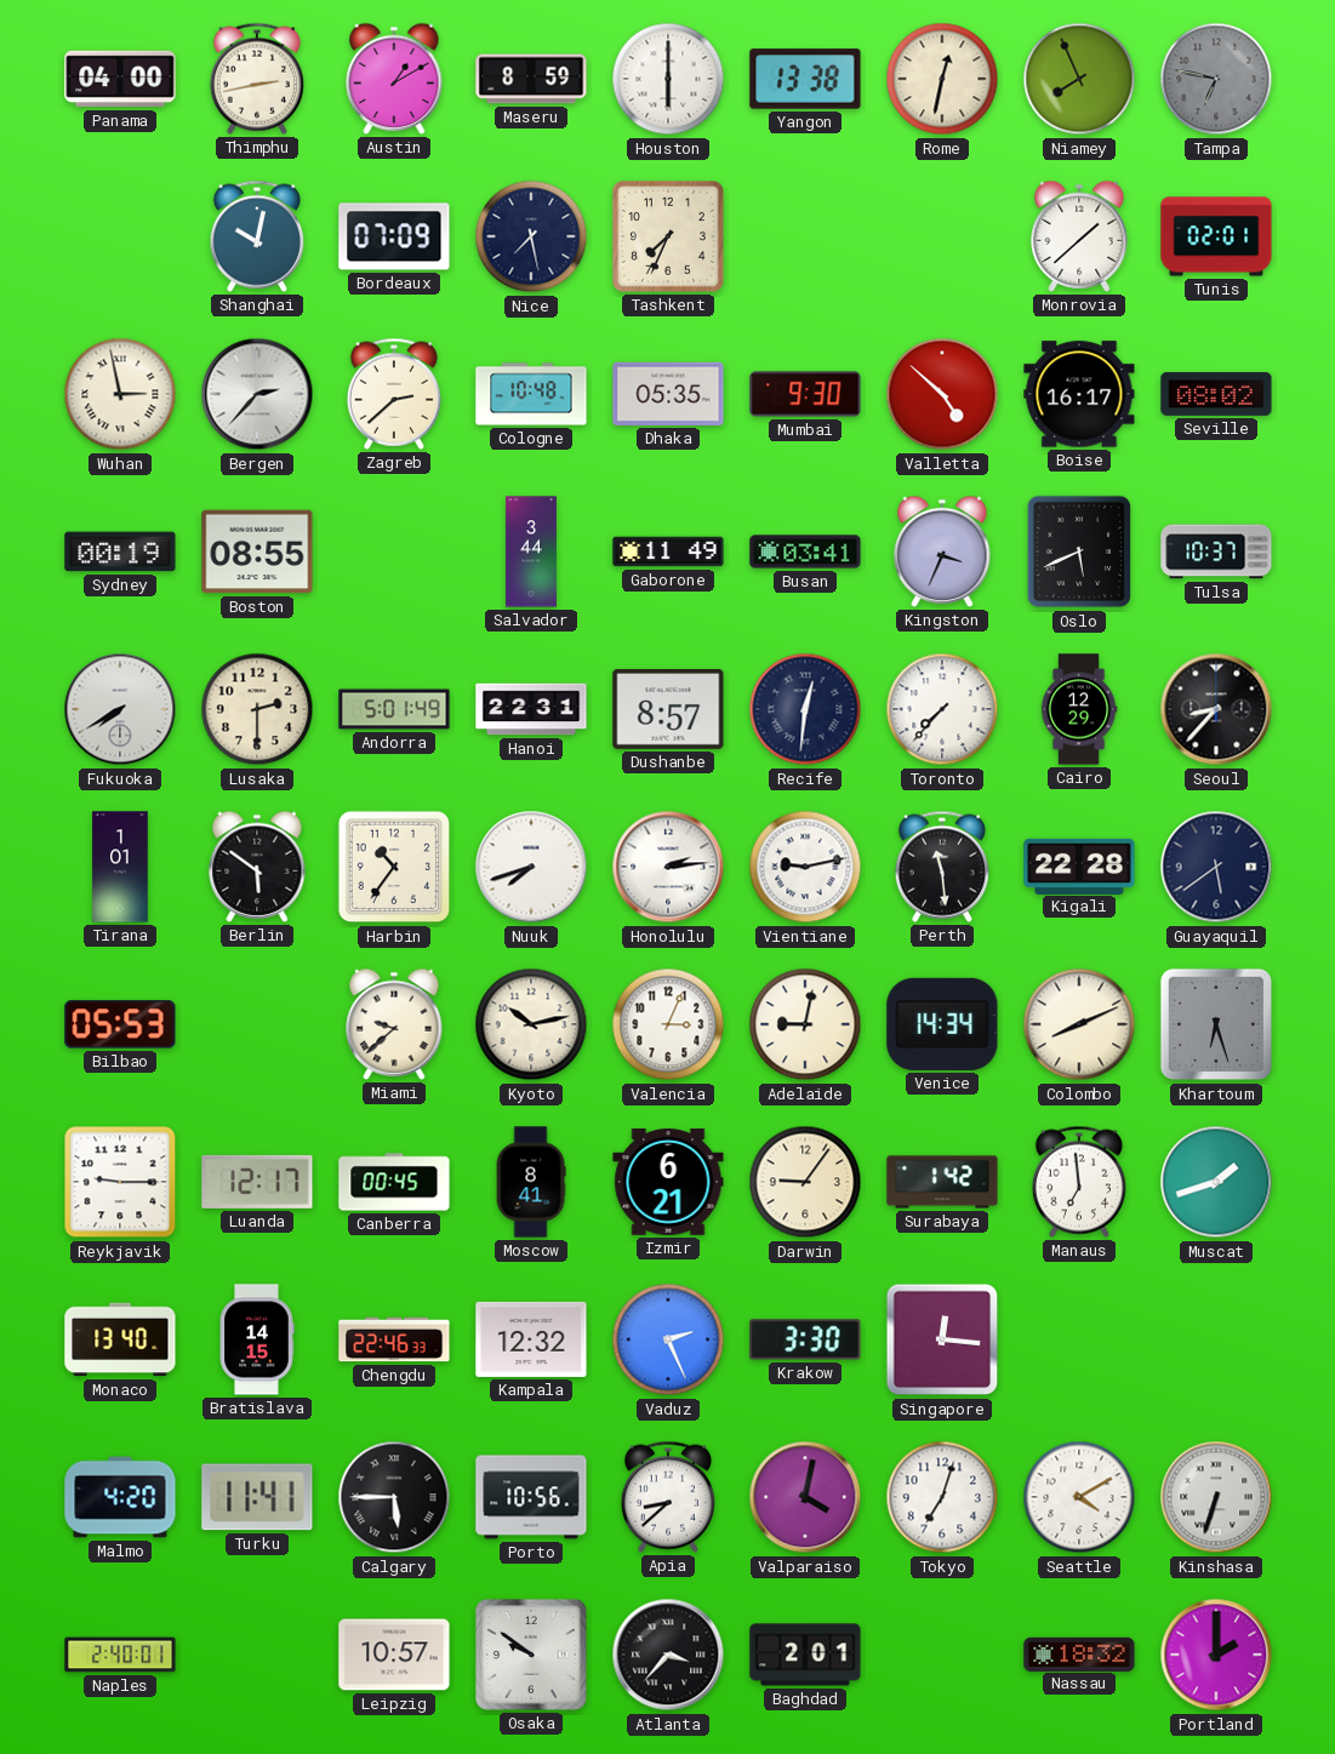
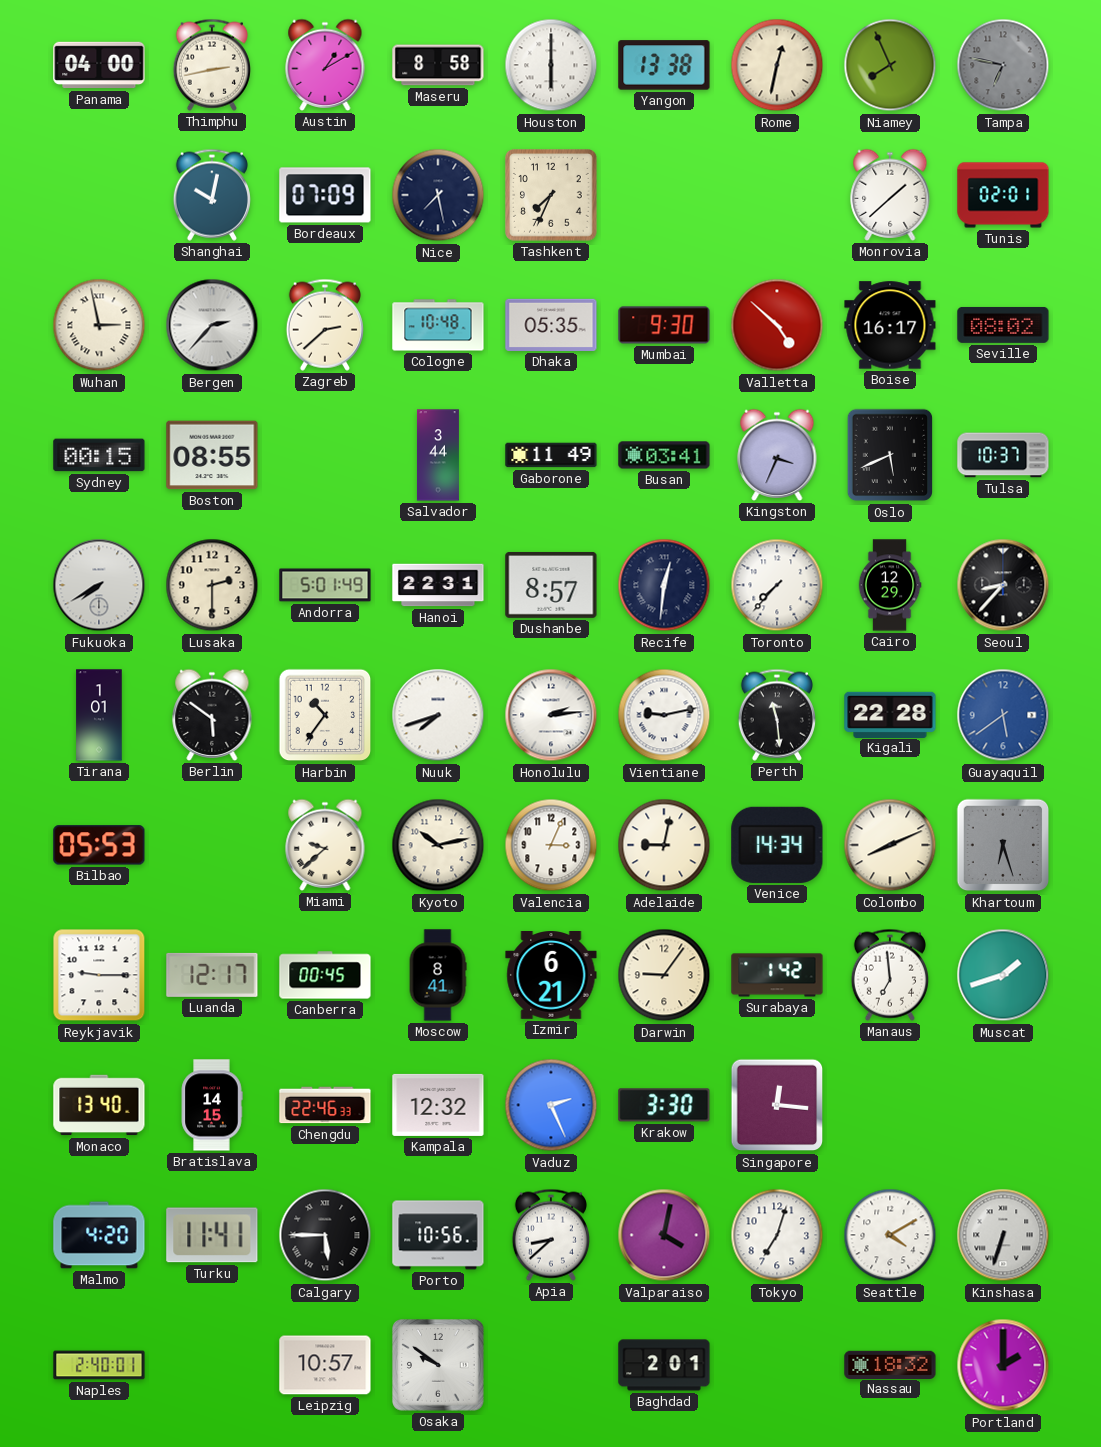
Maseru: 8:59 -> 8:58
Sydney: 00:19 -> 00:15
Guayaquil dial: navy -> blue
Atlanta: 3:37 -> none
